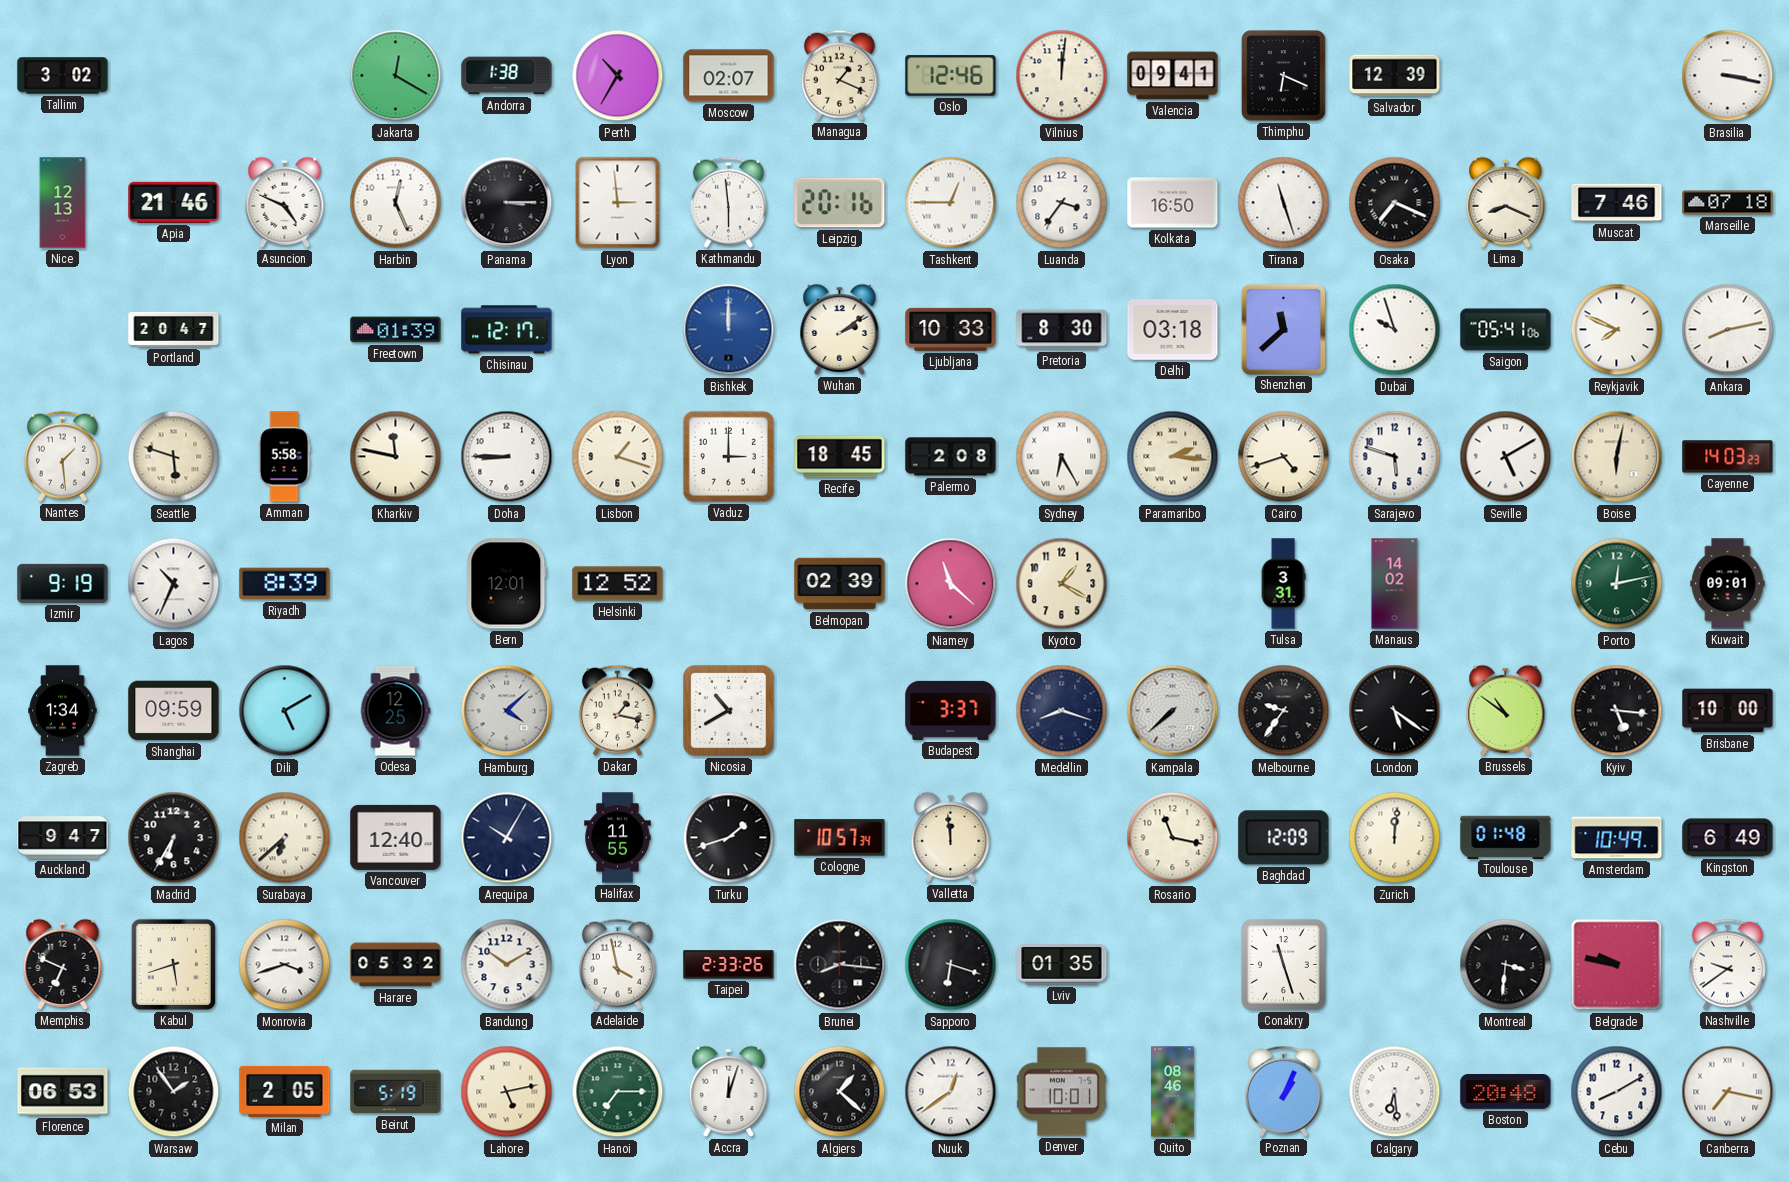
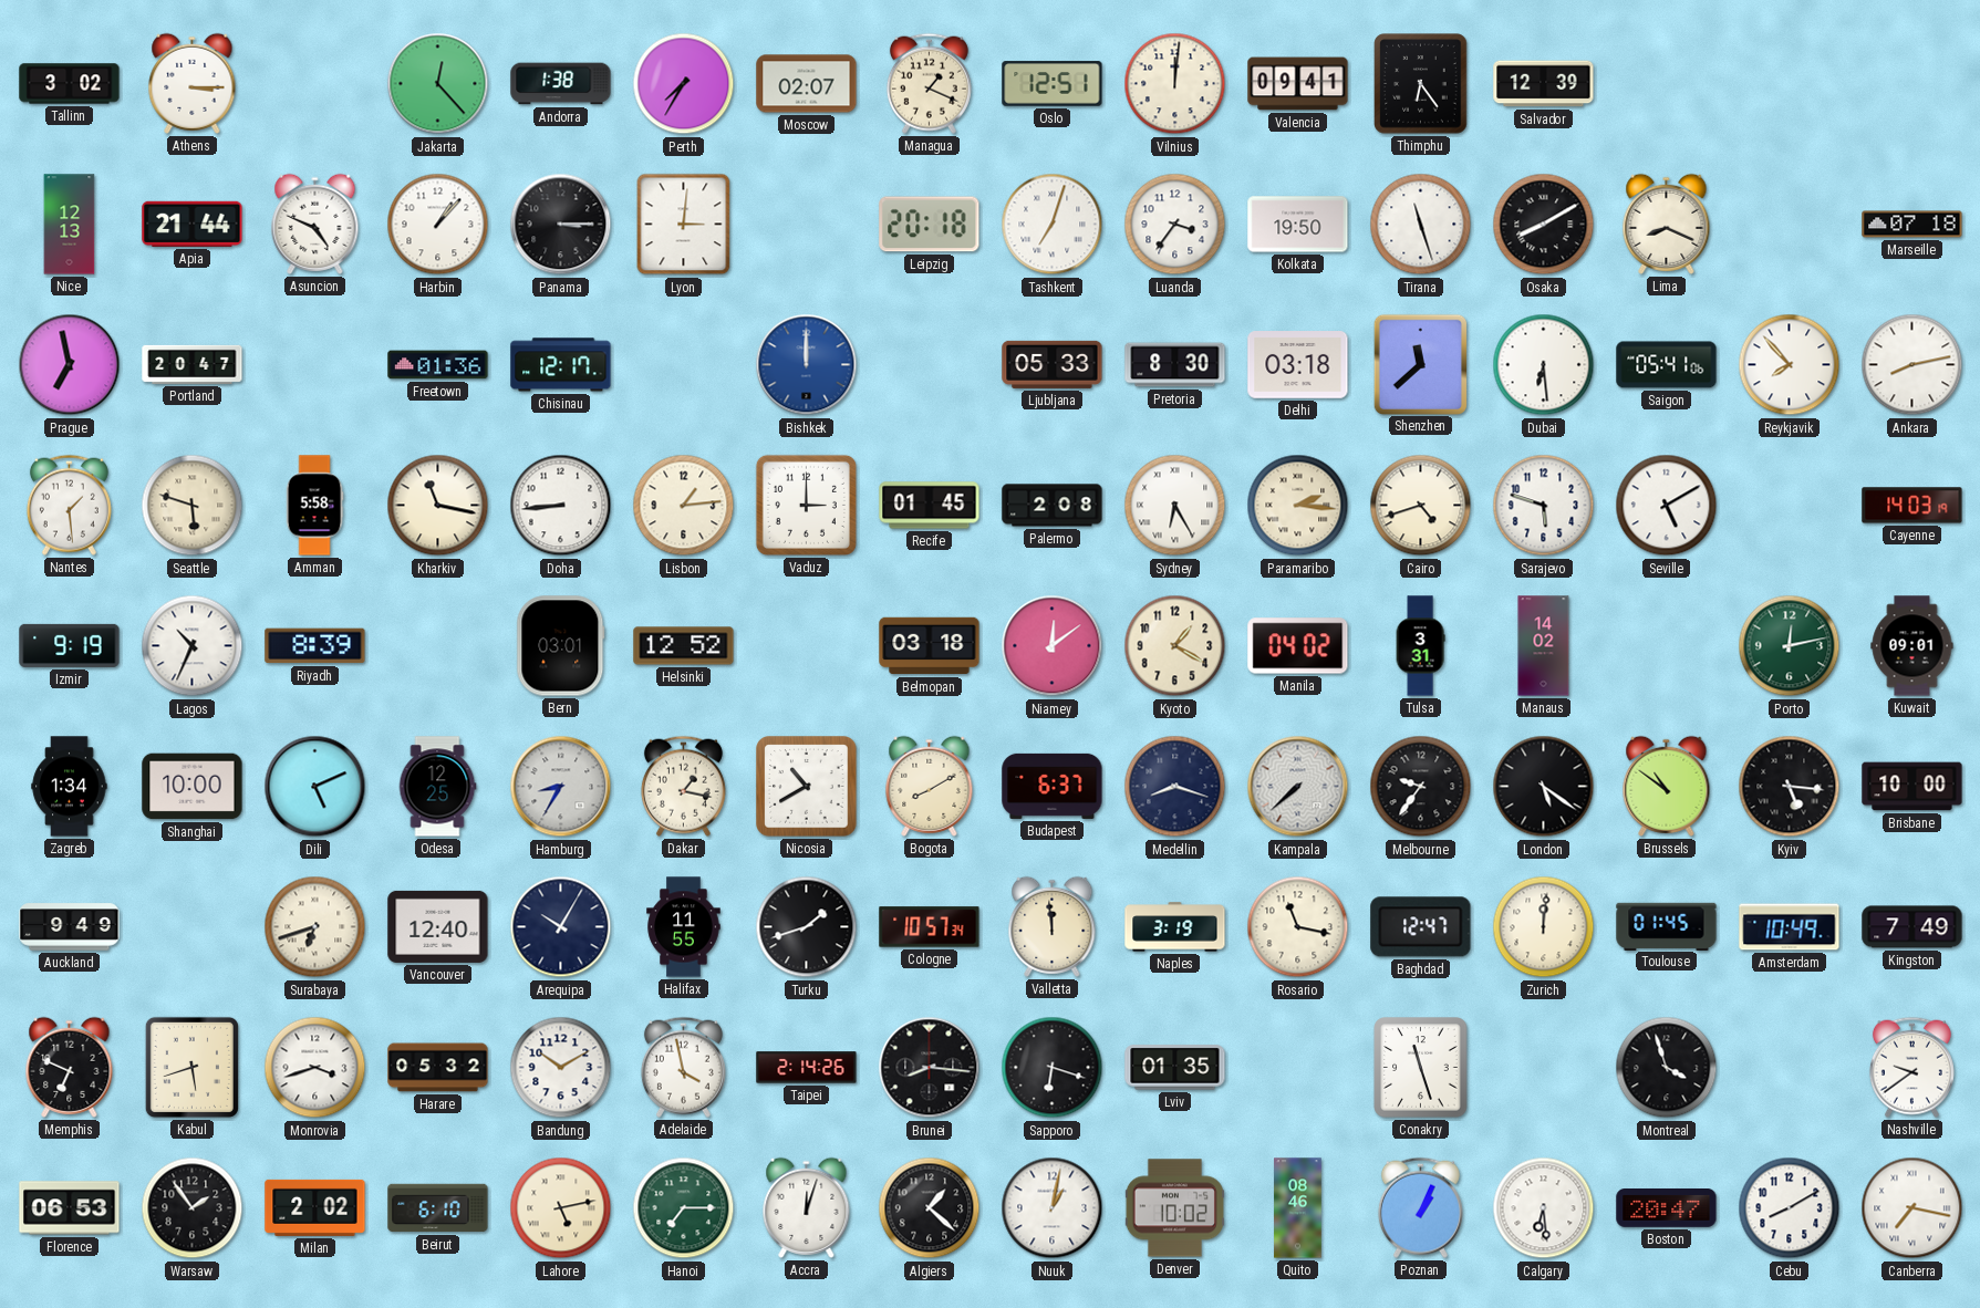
Athens: none -> 3:15
Jakarta: 12:20 -> 12:23
Perth: 10:35 -> 7:35
Oslo: 12:46 -> 12:51
Thimphu: 6:19 -> 6:24
Brasilia: 3:17 -> none
Apia: 21:46 -> 21:44
Harbin: 12:26 -> 1:07
Lyon: 2:59 -> 3:01
Kathmandu: 5:59 -> none
Leipzig: 20:16 -> 20:18
Tashkent: 12:45 -> 7:03
Kolkata: 16:50 -> 19:50
Osaka: 7:19 -> 8:10
Muscat: 7:46 -> none
Prague: none -> 6:58
Freetown: 01:39 -> 01:36
Wuhan: 2:09 -> none
Ljubljana: 10:33 -> 05:33
Dubai: 9:57 -> 6:29
Reykjavik: 7:49 -> 7:53
Kharkiv: 11:47 -> 11:17
Doha: 8:45 -> 8:44
Lisbon: 1:18 -> 1:14
Recife: 18:45 -> 01:45
Boise: 6:02 -> none
Cayenne: 14:03:23 -> 14:03:19
Bern: 12:01 -> 03:01
Belmopan: 02:39 -> 03:18
Niamey: 11:22 -> 12:09
Manila: none -> 04:02
Shanghai: 09:59 -> 10:00
Dili: 5:10 -> 5:11
Hamburg: 4:08 -> 8:35
Bogota: none -> 8:10
Budapest: 3:37 -> 6:37
Auckland: 9:47 -> 9:49
Madrid: 6:35 -> none
Surabaya: 6:38 -> 6:42
Naples: none -> 3:19
Baghdad: 12:09 -> 12:47
Toulouse: 01:48 -> 01:45
Kingston: 6:49 -> 7:49
Taipei: 2:33 -> 2:14
Montreal: 3:31 -> 3:57
Belgrade: 9:47 -> none
Milan: 2:05 -> 2:02
Beirut: 5:19 -> 6:10
Nuuk: 12:39 -> 1:02
Denver: 10:01 -> 10:02
Boston: 20:48 -> 20:47
